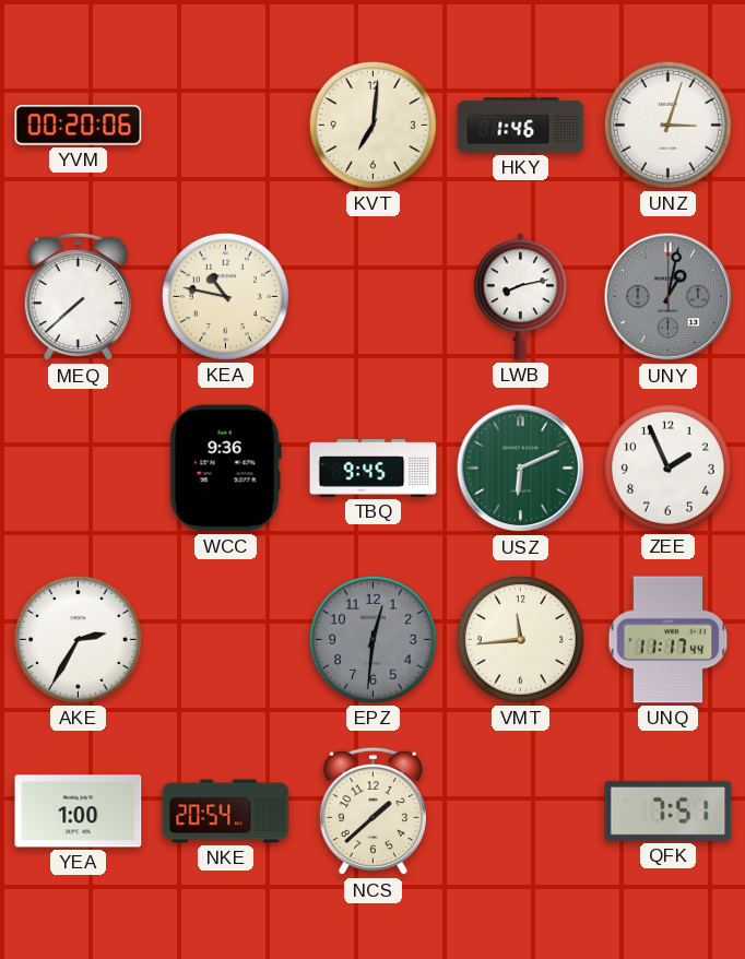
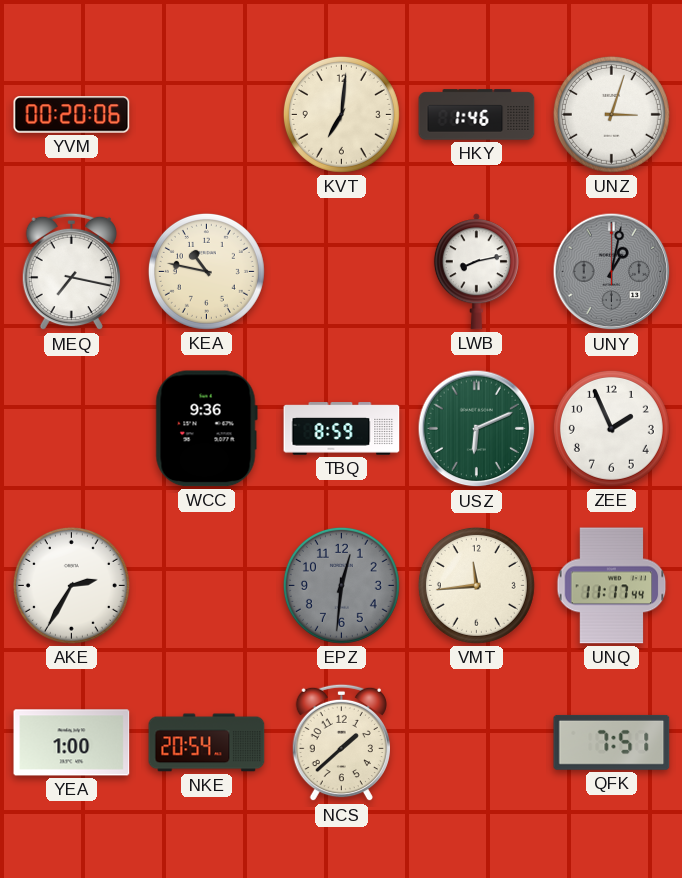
MEQ: 7:38 -> 7:17
TBQ: 9:45 -> 8:59
